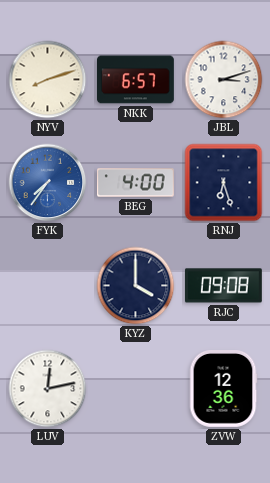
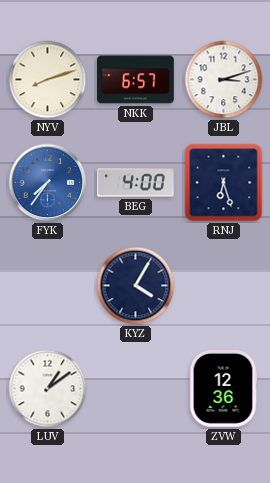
KYZ: 4:00 -> 4:05
RJC: 09:08 -> none
LUV: 12:13 -> 1:09
